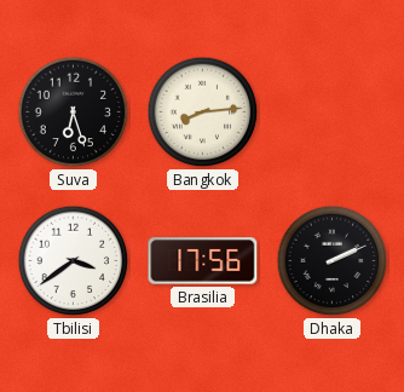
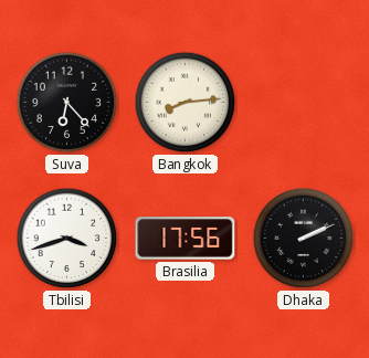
Suva: 6:27 -> 6:23
Tbilisi: 3:39 -> 3:42
